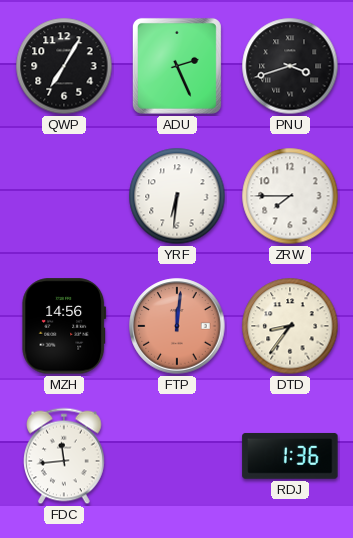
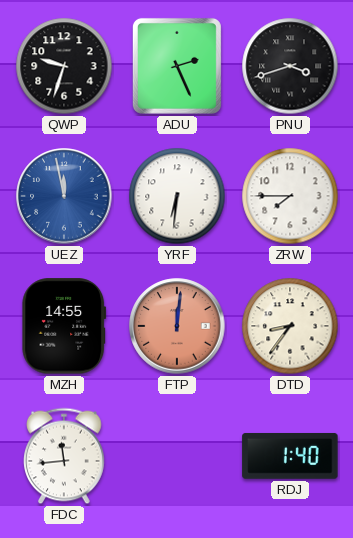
QWP: 7:05 -> 9:33
UEZ: none -> 11:58
MZH: 14:56 -> 14:55
RDJ: 1:36 -> 1:40
